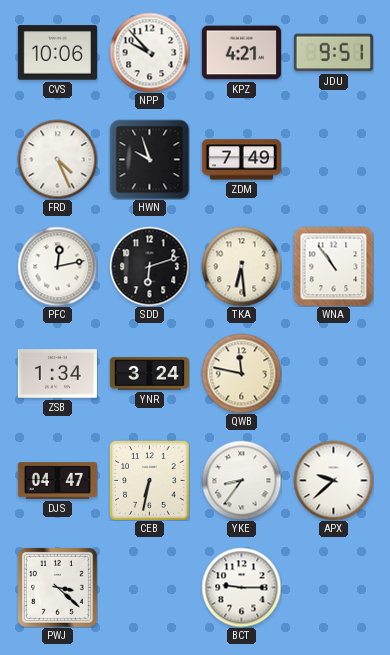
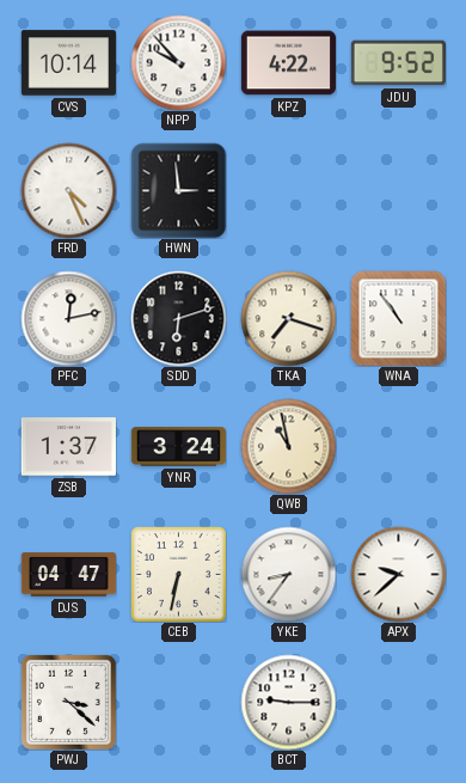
CVS: 10:06 -> 10:14
KPZ: 4:21 -> 4:22
JDU: 9:51 -> 9:52
HWN: 9:57 -> 2:59
ZDM: 7:49 -> none
TKA: 6:29 -> 7:18
ZSB: 1:34 -> 1:37
QWB: 11:47 -> 10:58
